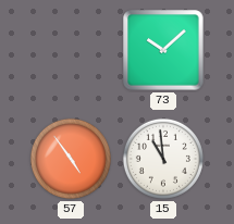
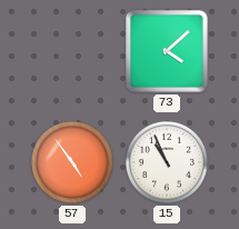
73: 10:08 -> 4:08
15: 10:59 -> 10:56
